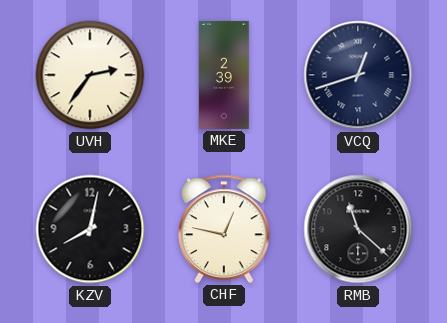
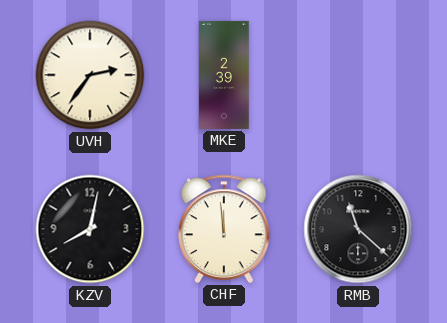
VCQ: 12:42 -> none
CHF: 12:47 -> 11:59
